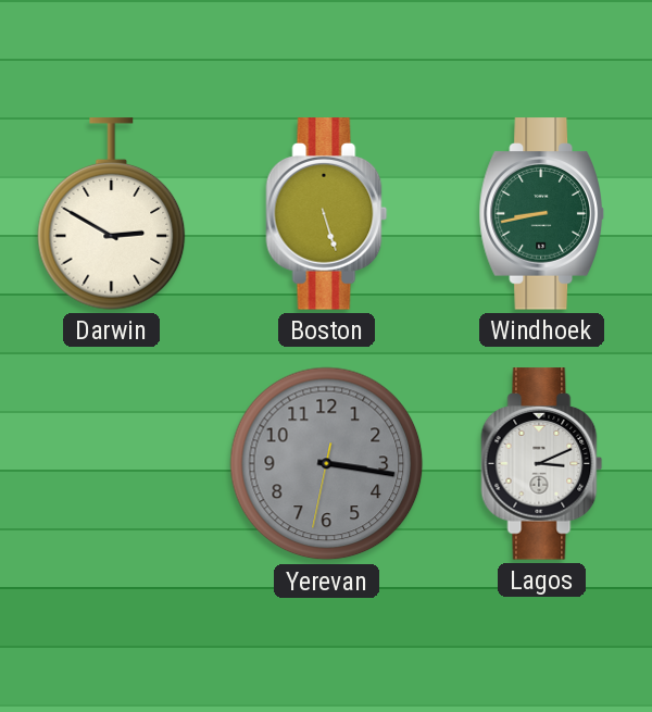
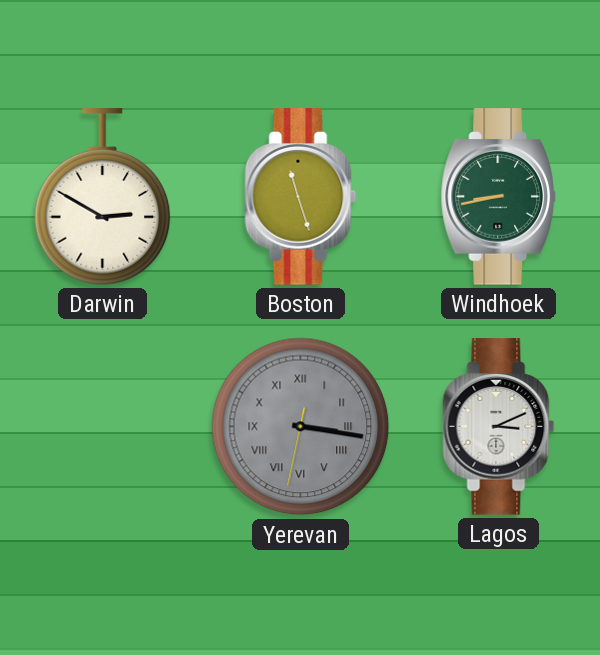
Boston: 5:27 -> 11:27
Yerevan numerals: Arabic -> Roman
